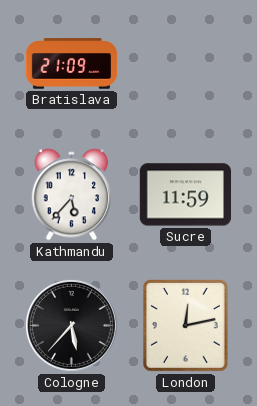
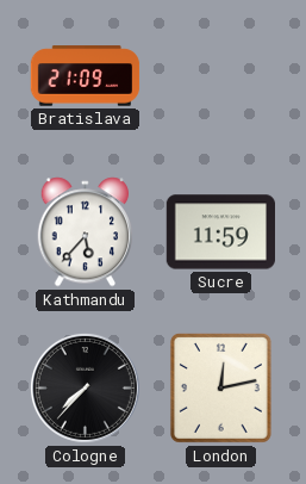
Cologne: 5:37 -> 7:37
